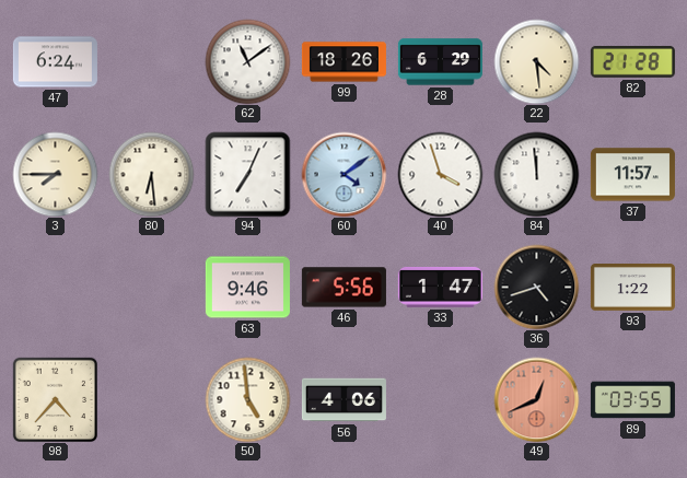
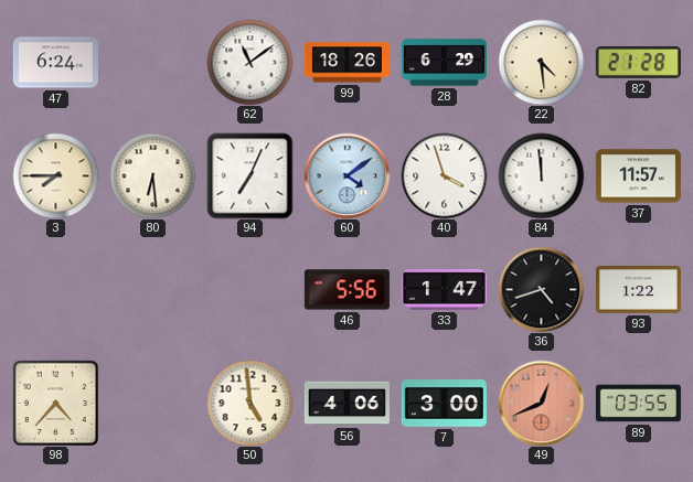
63: 9:46 -> none
7: none -> 3:00
